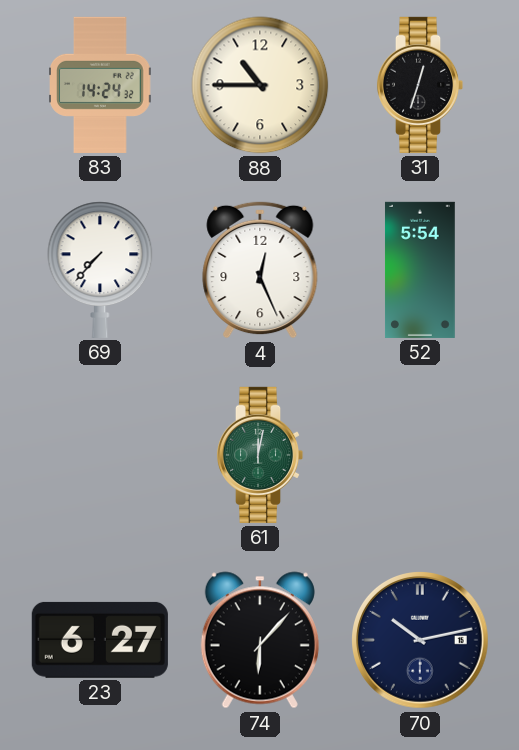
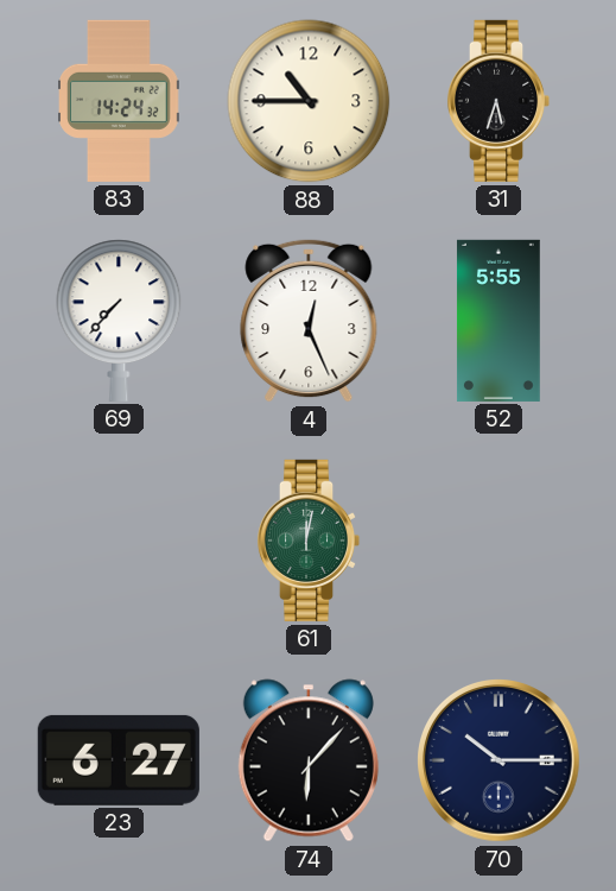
31: 12:33 -> 5:33
52: 5:54 -> 5:55
70: 10:13 -> 10:15
